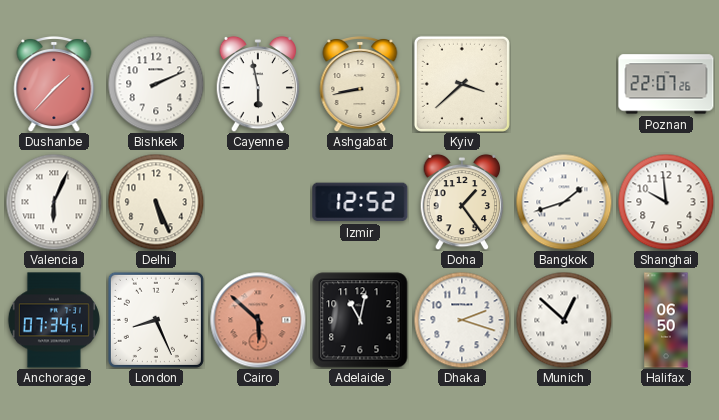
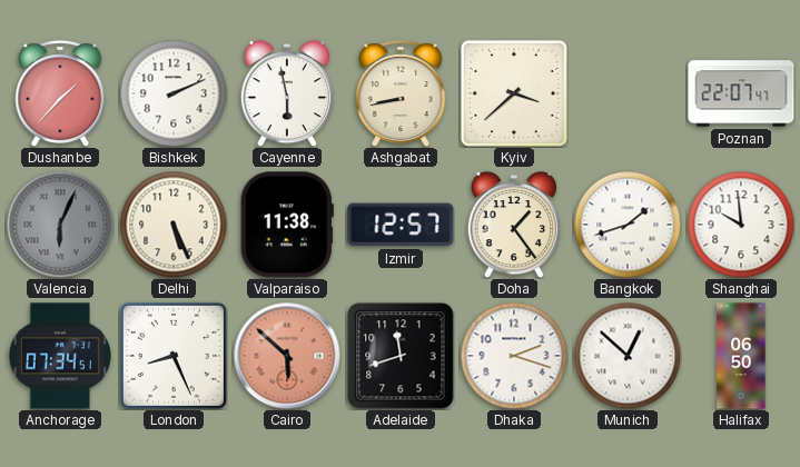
Poznan: 22:07:26 -> 22:07:47
Valencia dial: white -> grey
Valparaiso: none -> 11:38
Izmir: 12:52 -> 12:57
Adelaide: 11:02 -> 11:42
